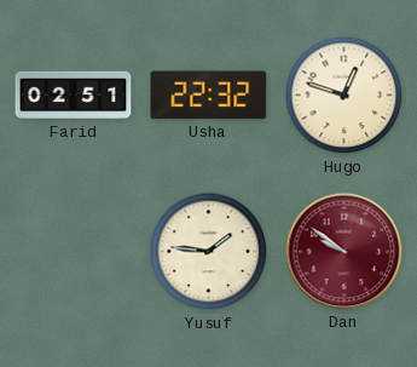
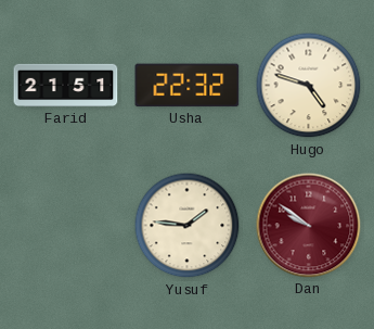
Farid: 02:51 -> 21:51
Hugo: 12:48 -> 4:48
